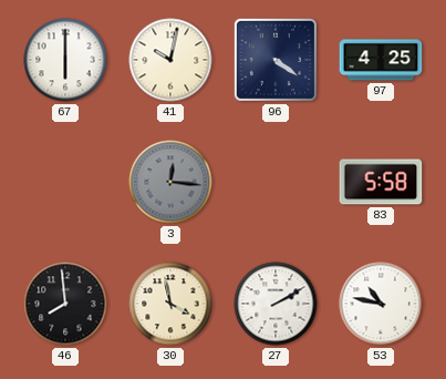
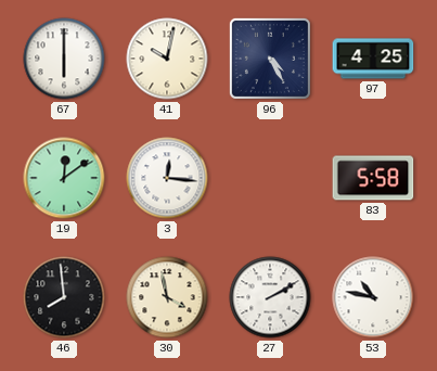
96: 4:21 -> 4:25
19: none -> 12:09
3 dial: grey -> white
